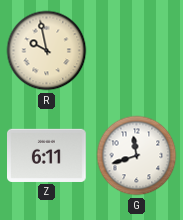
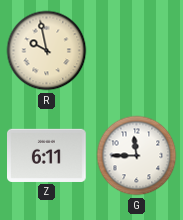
G: 11:42 -> 11:45
